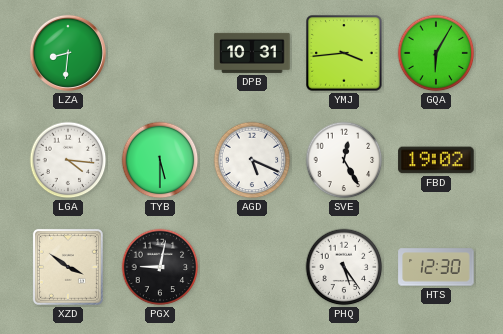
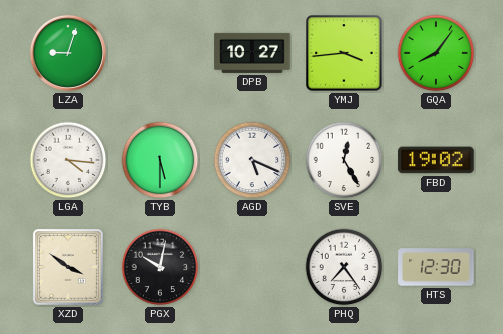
LZA: 8:31 -> 9:03
DPB: 10:31 -> 10:27
GQA: 6:05 -> 8:06
PGX: 9:02 -> 10:02
PHQ: 5:24 -> 7:24
